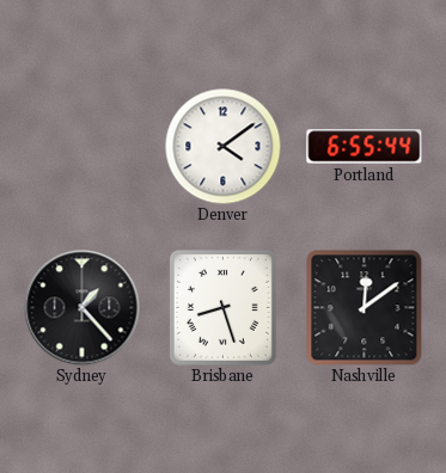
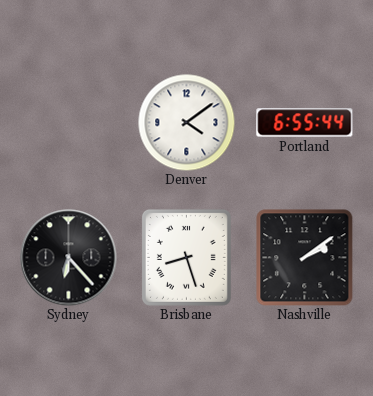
Sydney: 1:23 -> 6:23
Nashville: 12:09 -> 2:09
